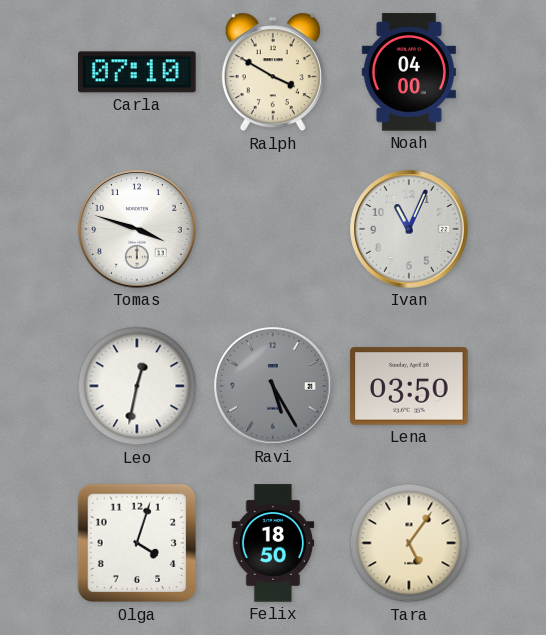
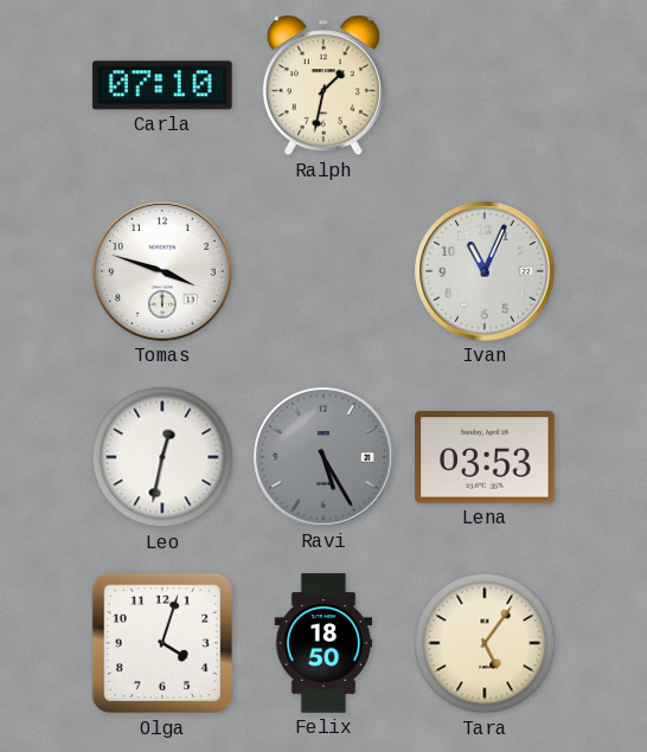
Ralph: 3:50 -> 1:32
Noah: 04:00 -> none
Lena: 03:50 -> 03:53
